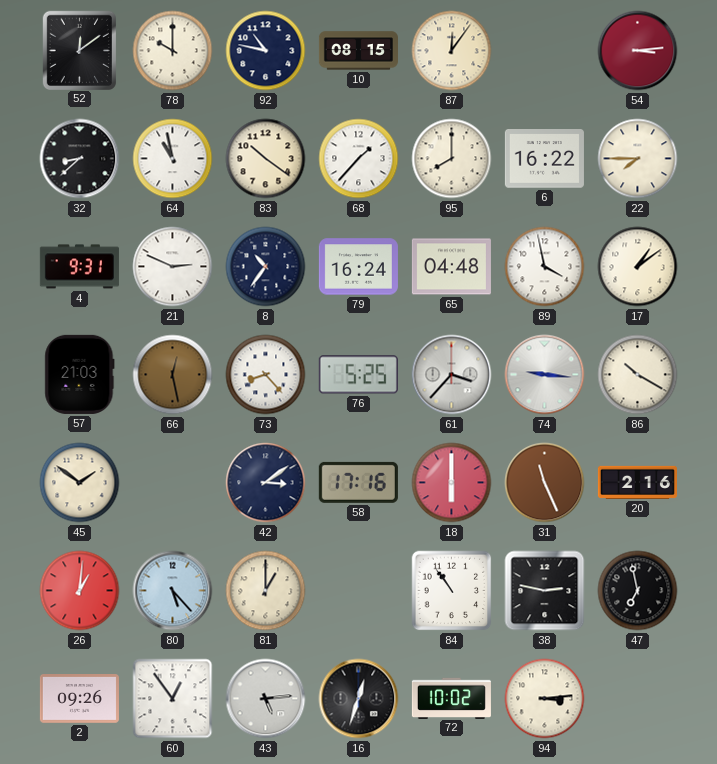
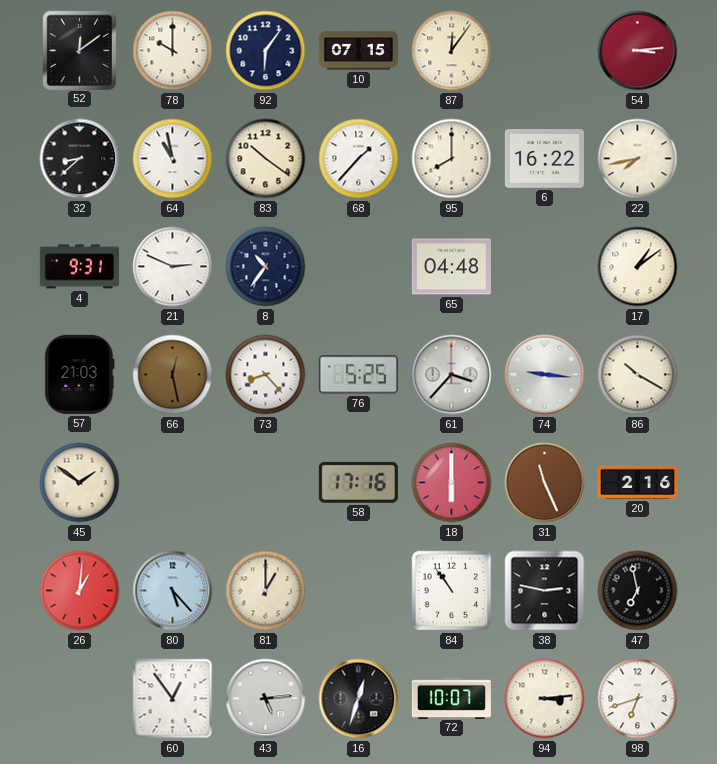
92: 10:47 -> 6:06
10: 08:15 -> 07:15
22: 7:45 -> 7:43
79: 16:24 -> none
89: 3:58 -> none
42: 3:09 -> none
2: 09:26 -> none
72: 10:02 -> 10:07
98: none -> 6:42
